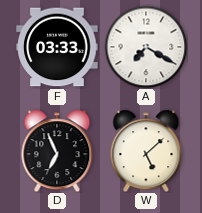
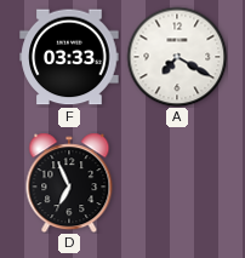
W: 5:08 -> none
